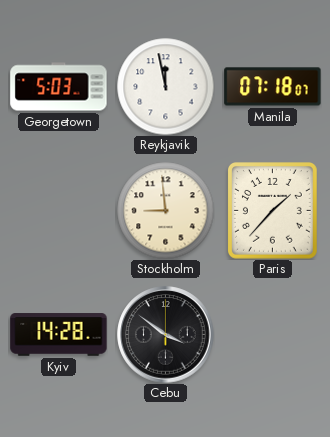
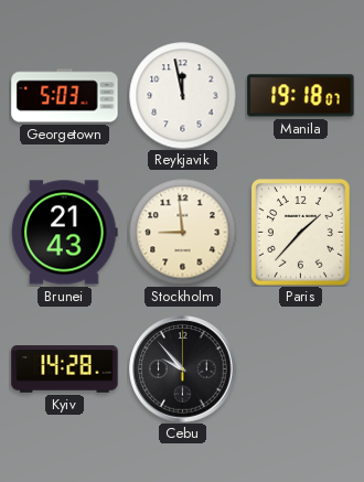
Manila: 07:18 -> 19:18
Brunei: none -> 21:43
Cebu: 3:51 -> 9:53
